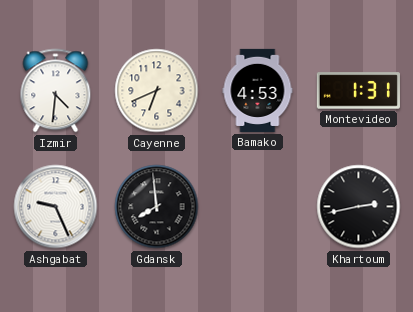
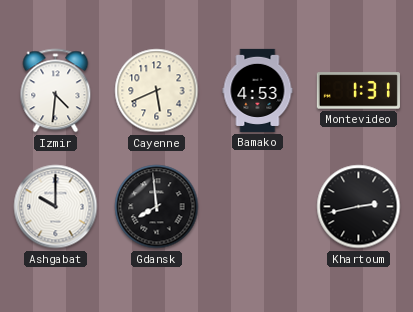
Cayenne: 6:41 -> 5:41
Ashgabat: 9:26 -> 10:00
